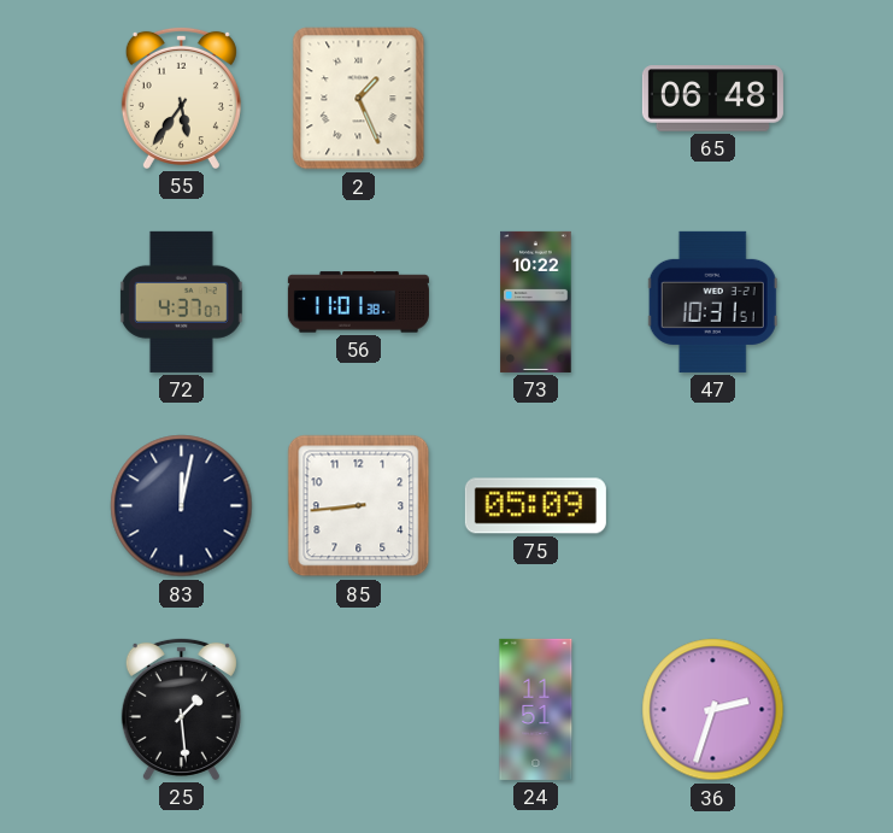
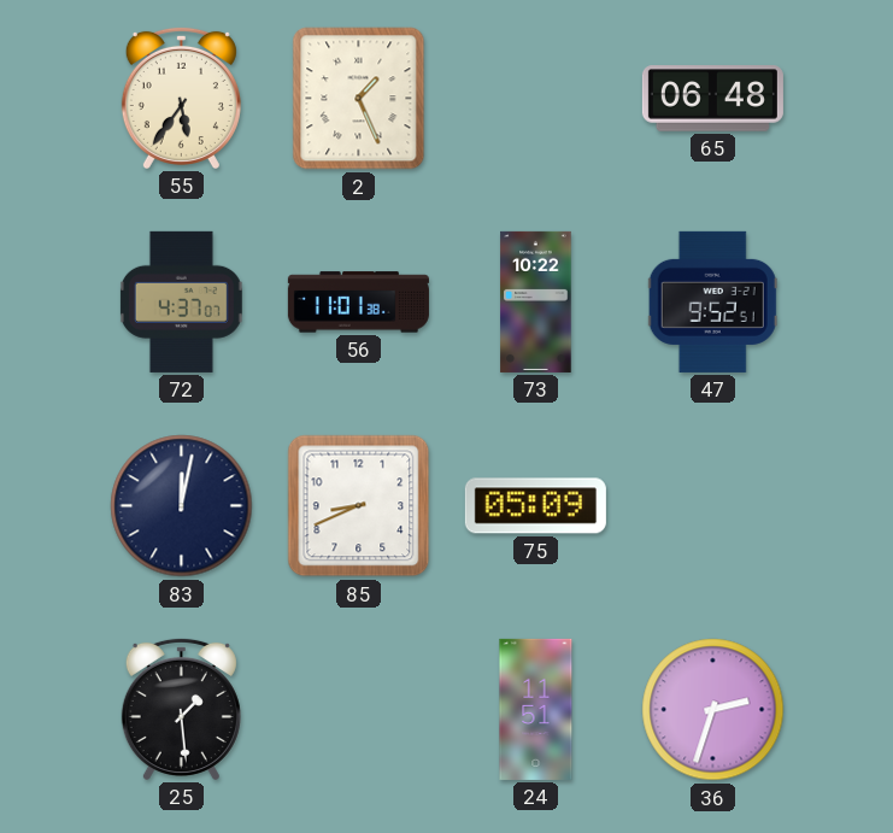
47: 10:31 -> 9:52
85: 8:44 -> 8:41
